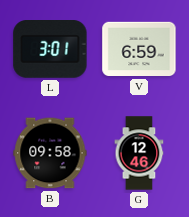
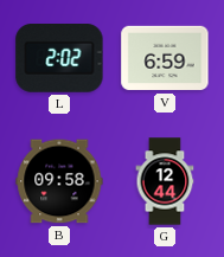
L: 3:01 -> 2:02
G: 12:46 -> 12:44
